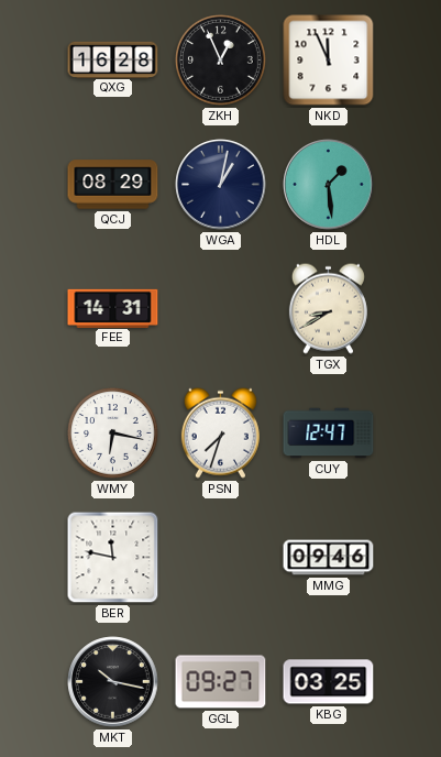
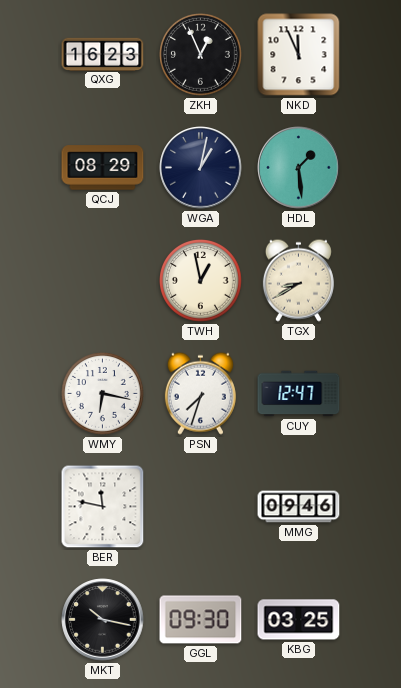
QXG: 16:28 -> 16:23
FEE: 14:31 -> none
TWH: none -> 12:58
GGL: 09:27 -> 09:30
